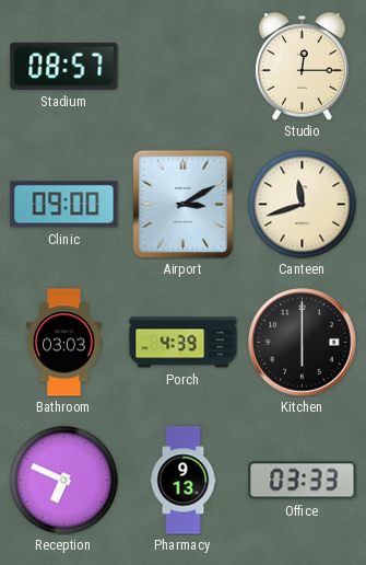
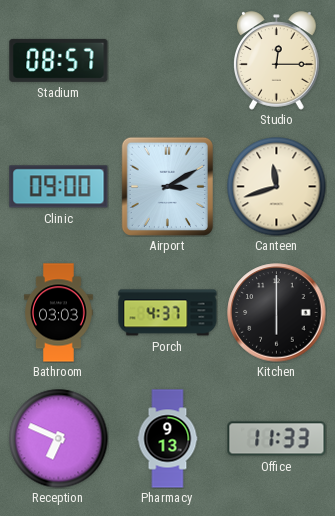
Porch: 4:39 -> 4:37
Office: 03:33 -> 11:33
